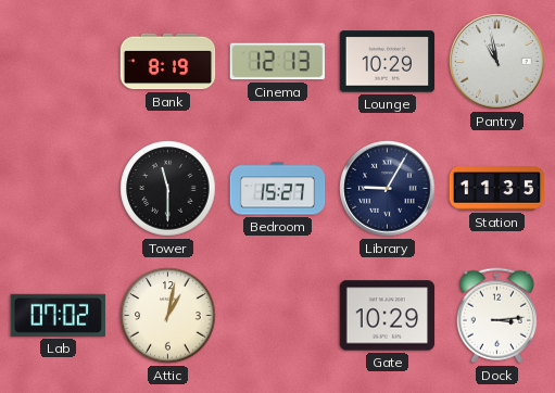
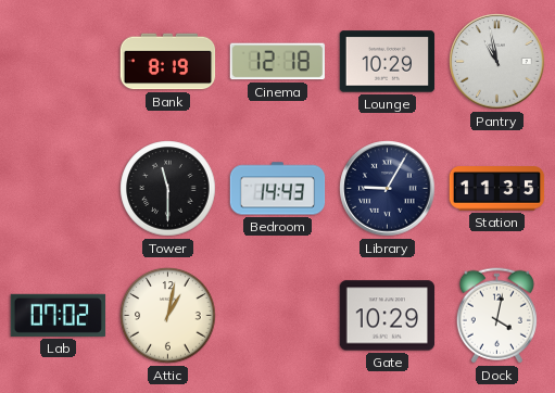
Cinema: 12:13 -> 12:18
Bedroom: 15:27 -> 14:43
Dock: 3:14 -> 4:02
